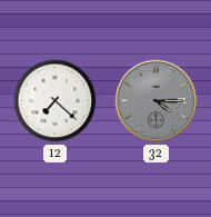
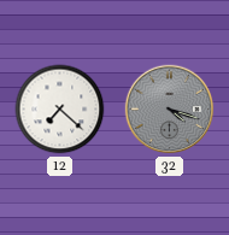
32: 4:15 -> 4:18
